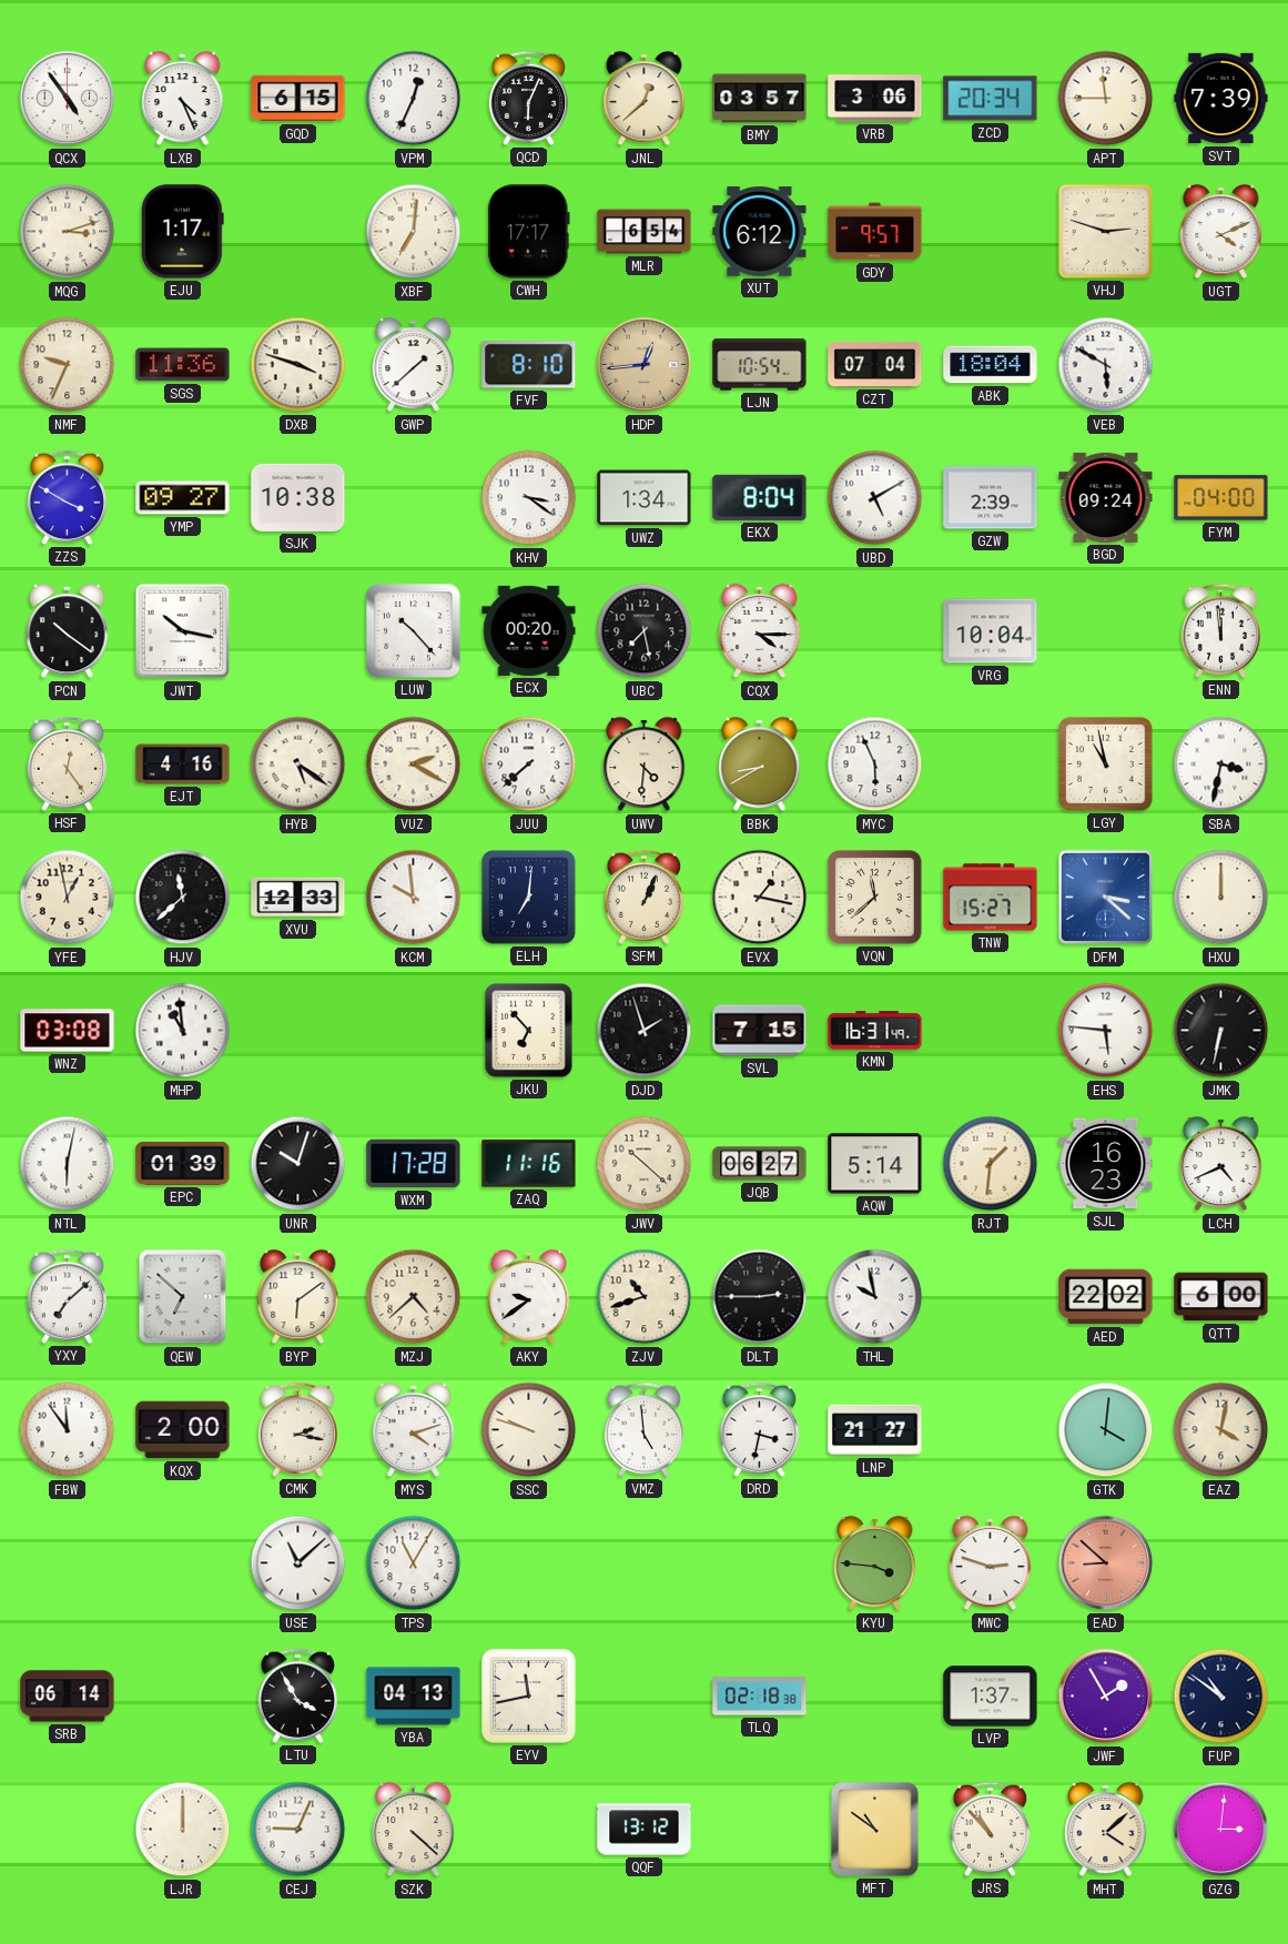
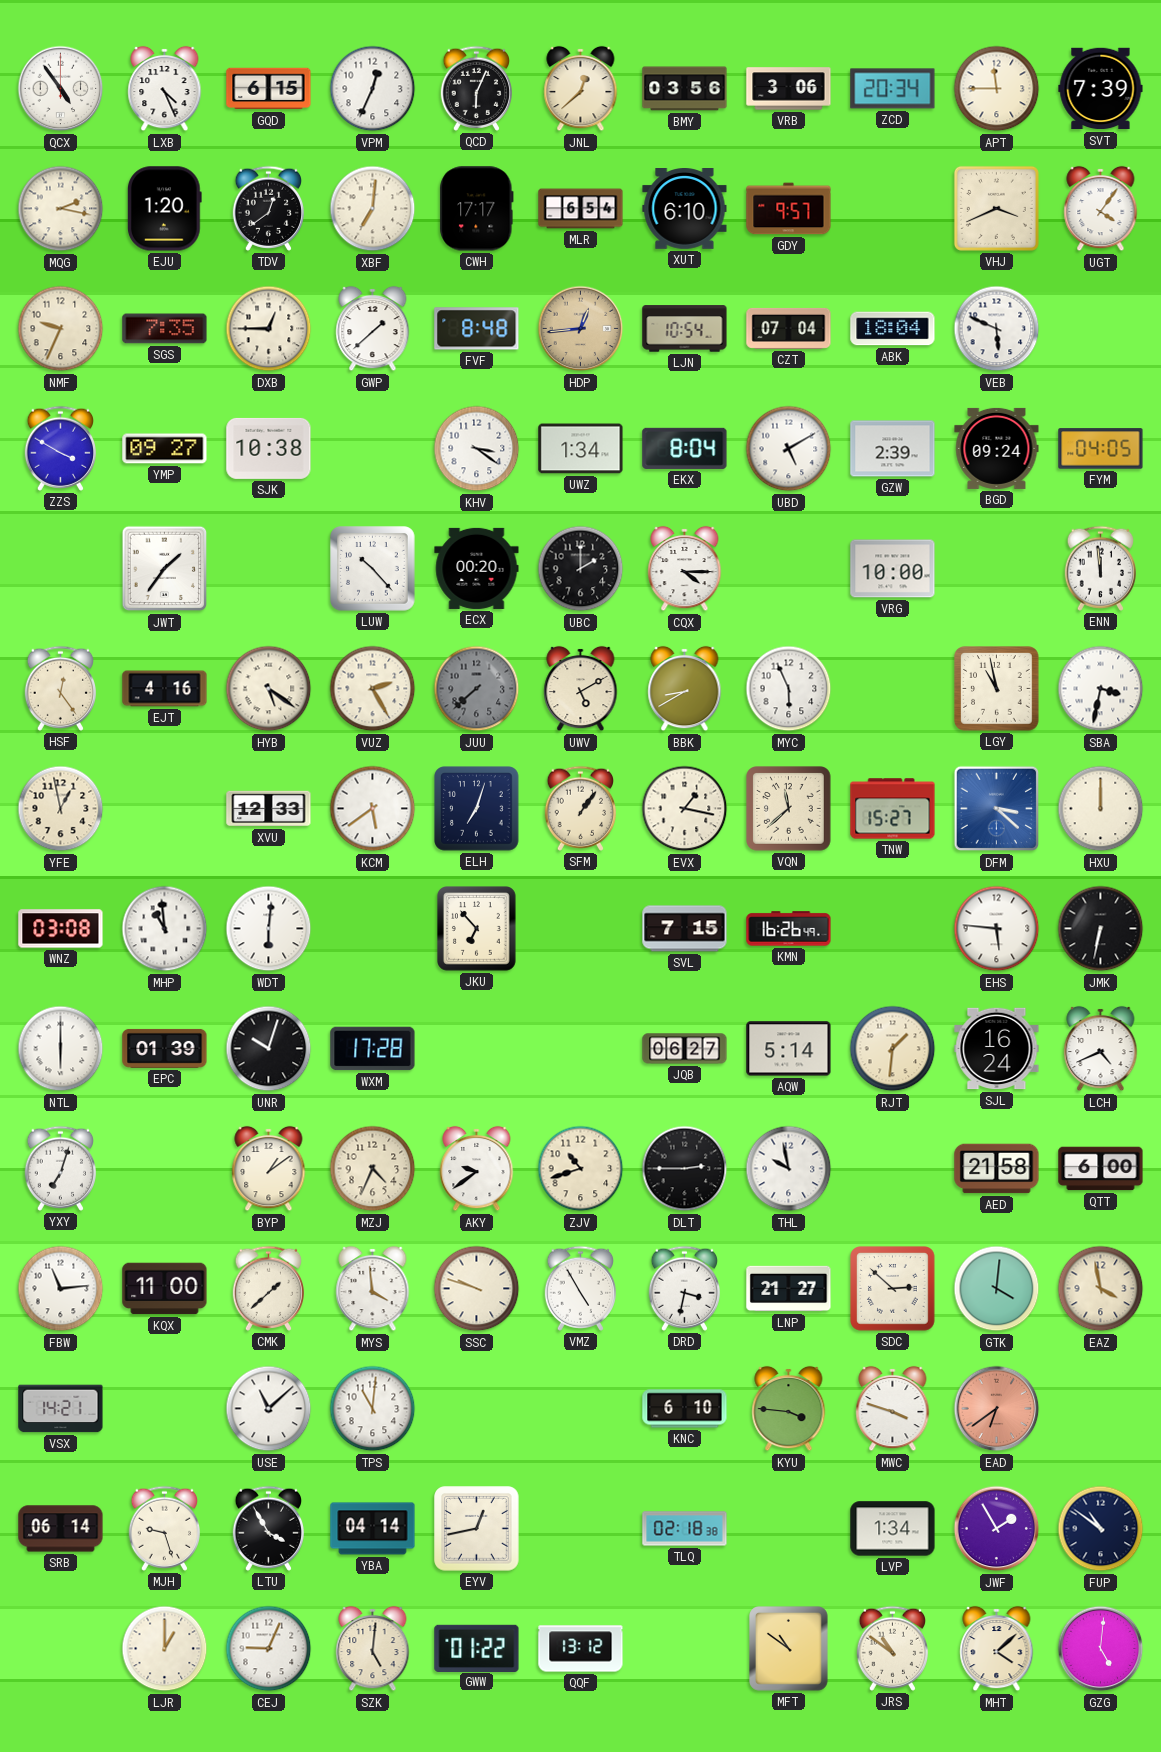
BMY: 03:57 -> 03:56
MQG: 3:12 -> 2:17
EJU: 1:17 -> 1:20
TDV: none -> 12:39
XUT: 6:12 -> 6:10
VHJ: 2:48 -> 3:41
UGT: 4:11 -> 4:06
SGS: 11:36 -> 7:35
DXB: 3:48 -> 12:45
FVF: 8:10 -> 8:48
VEB: 5:50 -> 5:49
FYM: 04:00 -> 04:05
PCN: 10:21 -> none
JWT: 10:17 -> 1:36
UBC: 7:28 -> 2:00
VRG: 10:04 -> 10:00
VUZ: 2:20 -> 2:25
JUU dial: white -> grey
UWV: 4:31 -> 5:10
HJV: 11:38 -> none
KCM: 9:59 -> 5:39
ELH: 7:01 -> 7:03
SFM: 1:04 -> 1:06
WDT: none -> 6:01
DJD: 1:57 -> none
KMN: 16:31 -> 16:26
NTL: 6:02 -> 6:00
ZAQ: 11:16 -> none
JWV: 10:22 -> none
SJL: 16:23 -> 16:24
YXY: 7:08 -> 7:03
QEW: 6:52 -> none
BYP: 6:09 -> 1:09
MZJ: 4:38 -> 4:34
AED: 22:02 -> 21:58
FBW: 11:54 -> 11:14
KQX: 2:00 -> 11:00
CMK: 2:17 -> 1:38
MYS: 4:12 -> 3:59
VMZ: 4:59 -> 4:55
SDC: none -> 2:52
EAZ: 4:02 -> 3:58
VSX: none -> 14:21
TPS: 11:05 -> 11:01
KNC: none -> 6:10
MWC: 2:48 -> 3:48
EAD: 8:52 -> 6:39
MJH: none -> 9:27
YBA: 04:13 -> 04:14
EYV: 11:43 -> 12:43
LVP: 1:37 -> 1:34
LJR: 12:00 -> 1:00
SZK: 4:22 -> 5:01
GWW: none -> 01:22
JRS: 10:53 -> 10:51
GZG: 3:01 -> 5:01
